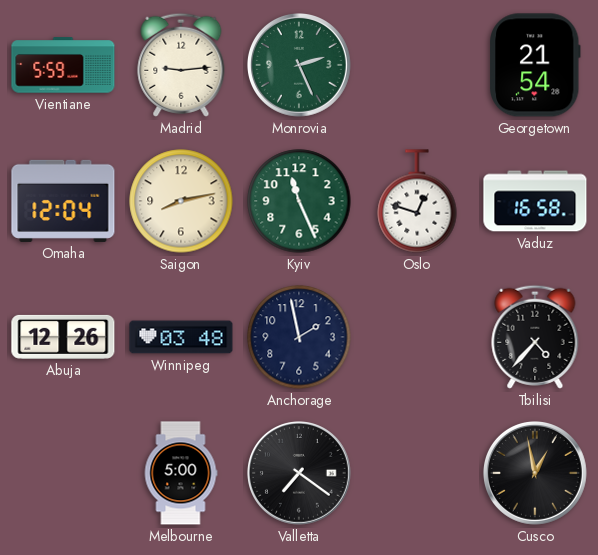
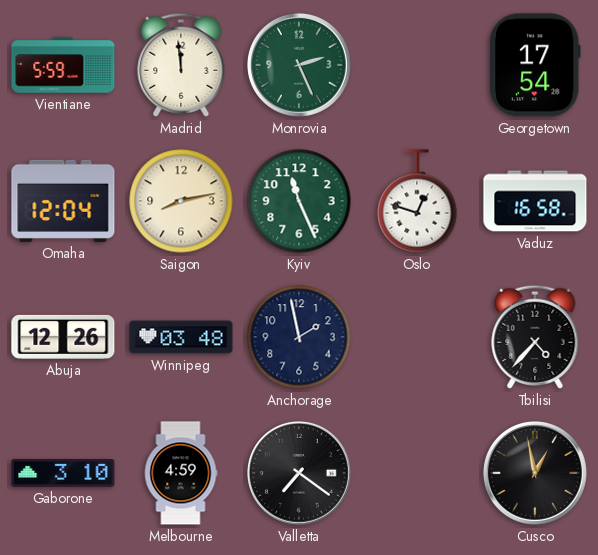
Madrid: 9:14 -> 11:59
Georgetown: 21:54 -> 17:54
Gaborone: none -> 3:10
Melbourne: 5:00 -> 4:59
